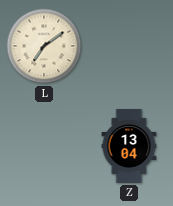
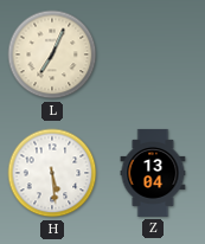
L: 7:09 -> 7:04
H: none -> 5:29
